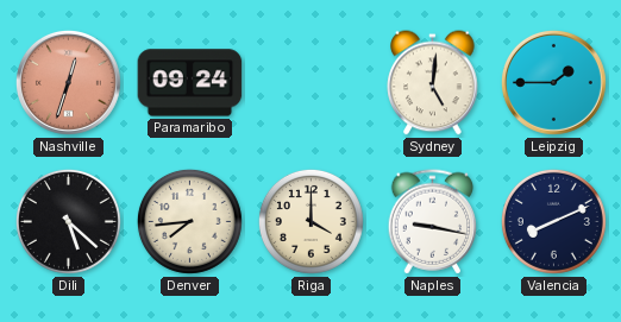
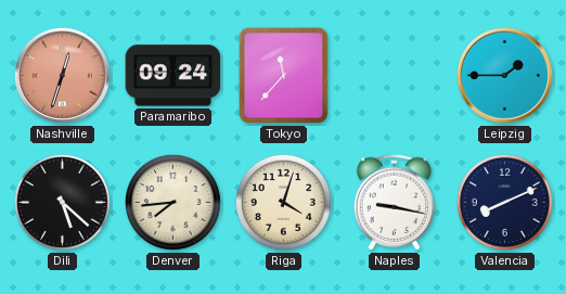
Tokyo: none -> 11:37
Sydney: 5:01 -> none
Riga: 4:00 -> 4:03
